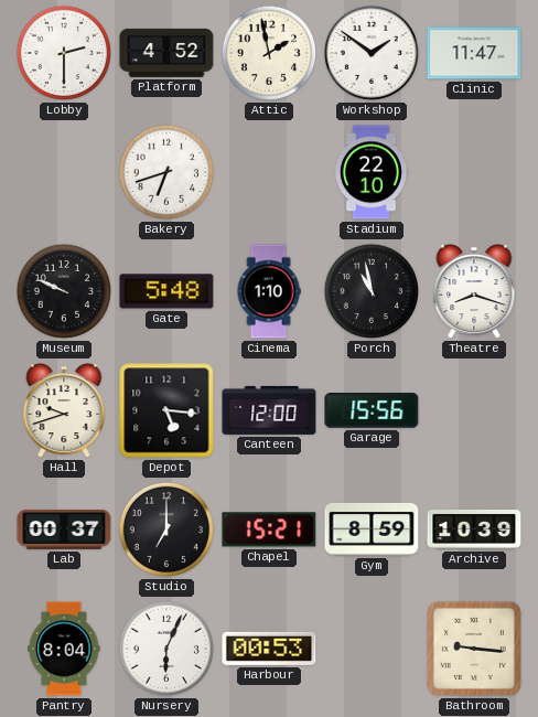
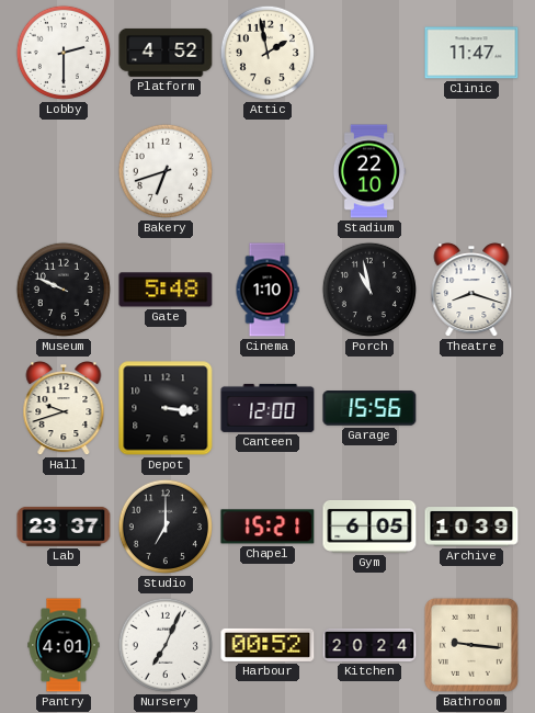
Workshop: 1:51 -> none
Depot: 5:16 -> 3:16
Lab: 00:37 -> 23:37
Gym: 8:59 -> 6:05
Pantry: 8:04 -> 4:01
Nursery: 6:04 -> 7:04
Harbour: 00:53 -> 00:52
Kitchen: none -> 20:24
